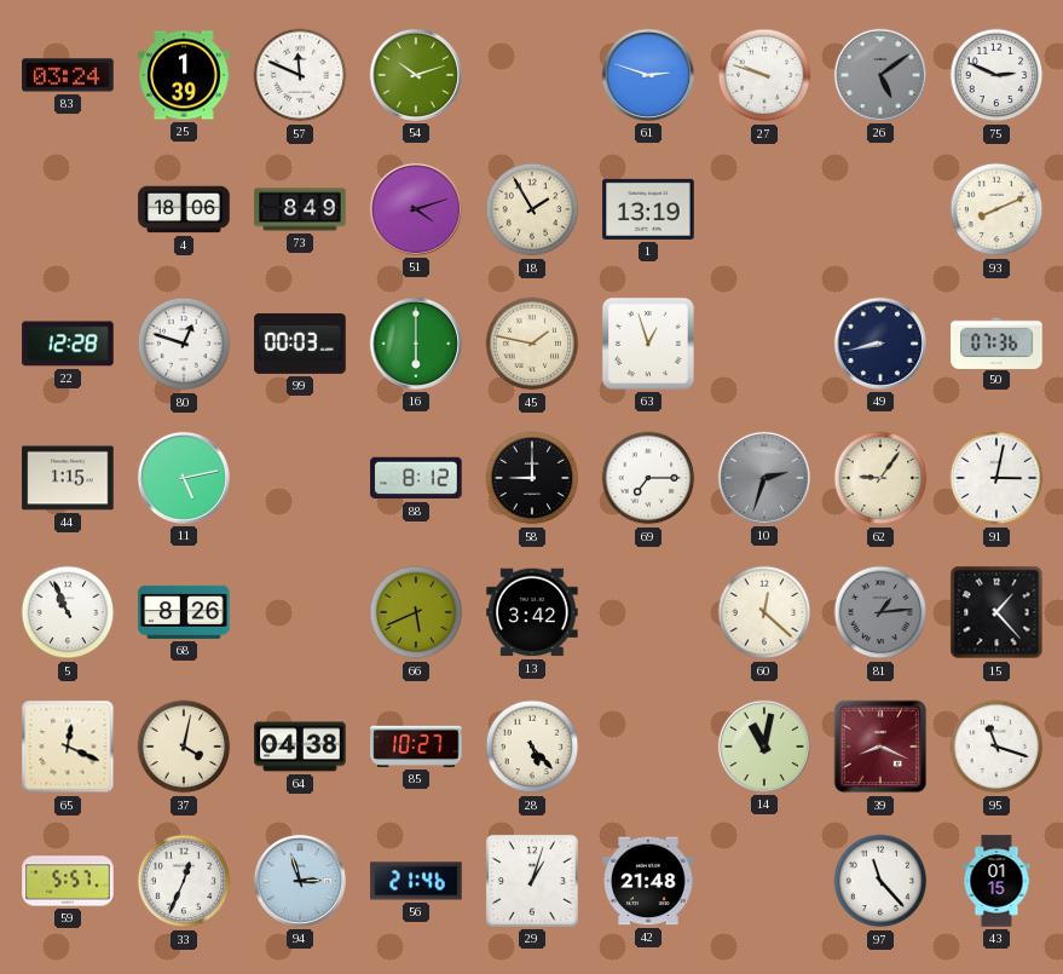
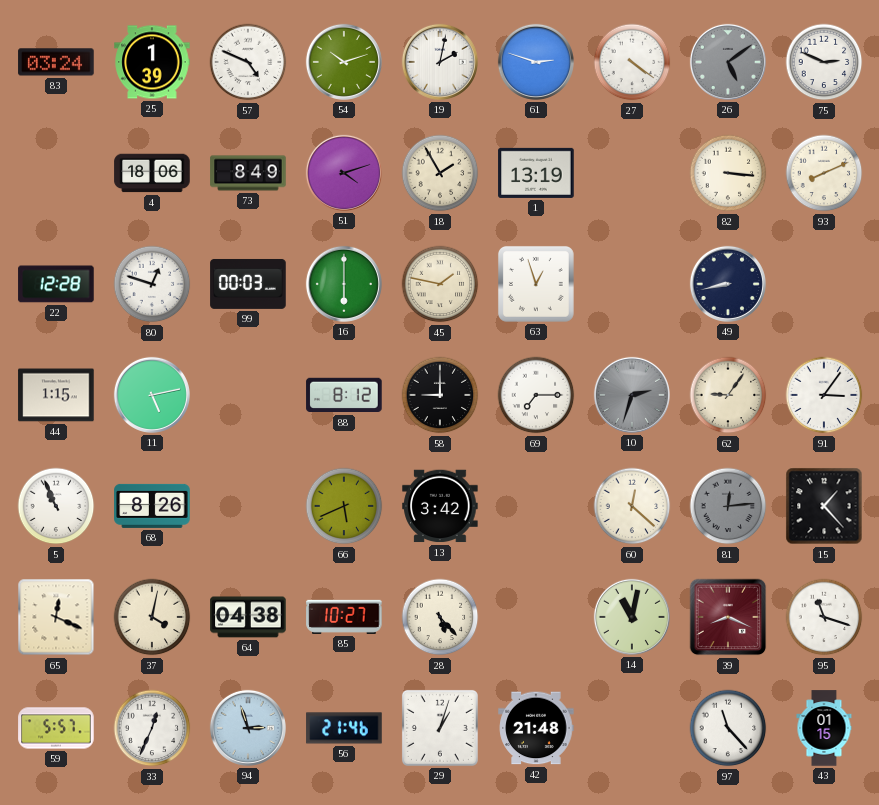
57: 11:49 -> 4:49
19: none -> 2:02
27: 9:48 -> 4:21
82: none -> 3:16
50: 07:36 -> none
91: 3:02 -> 3:06
81: 1:14 -> 12:14
